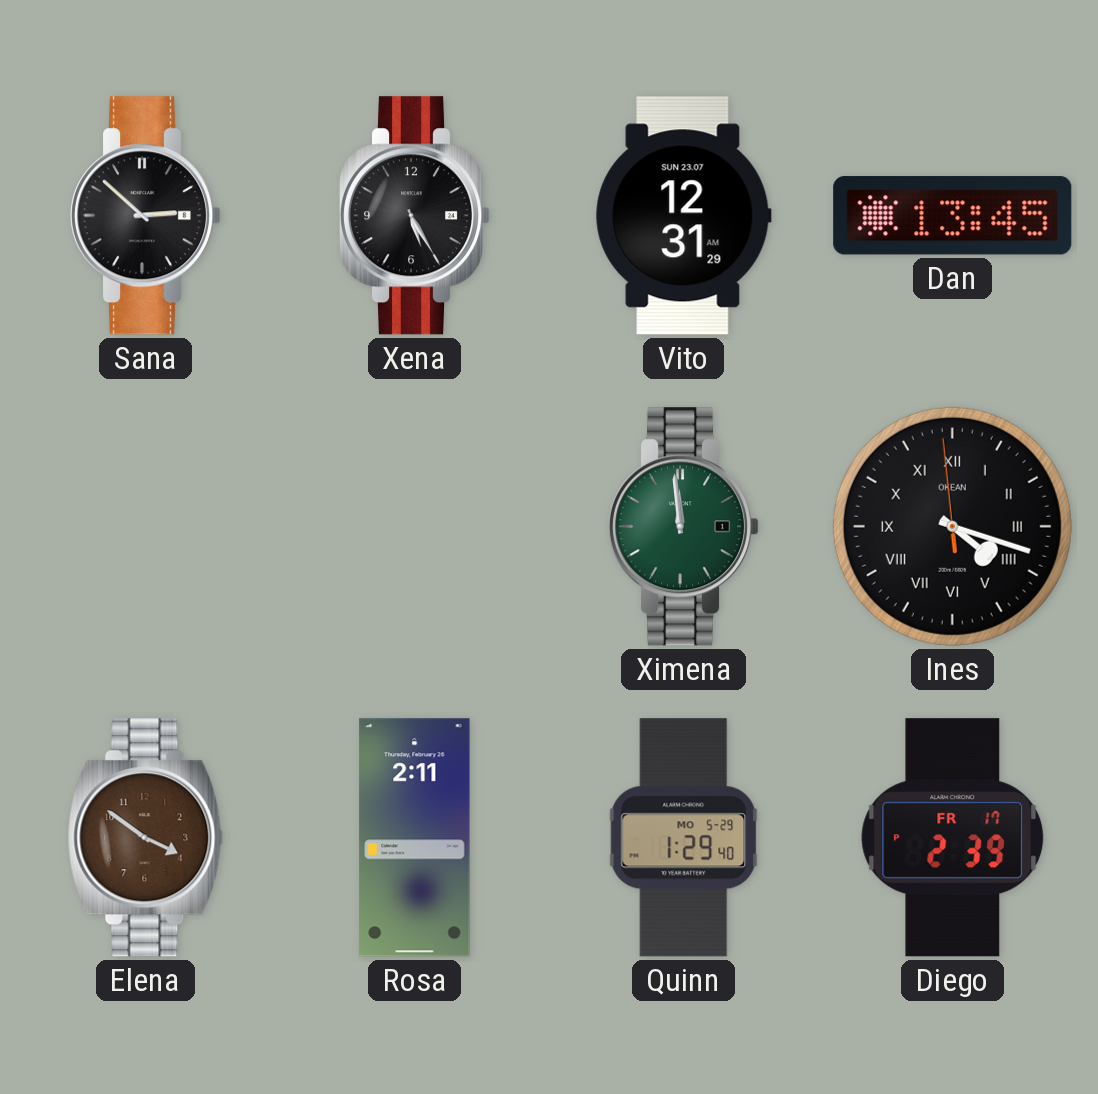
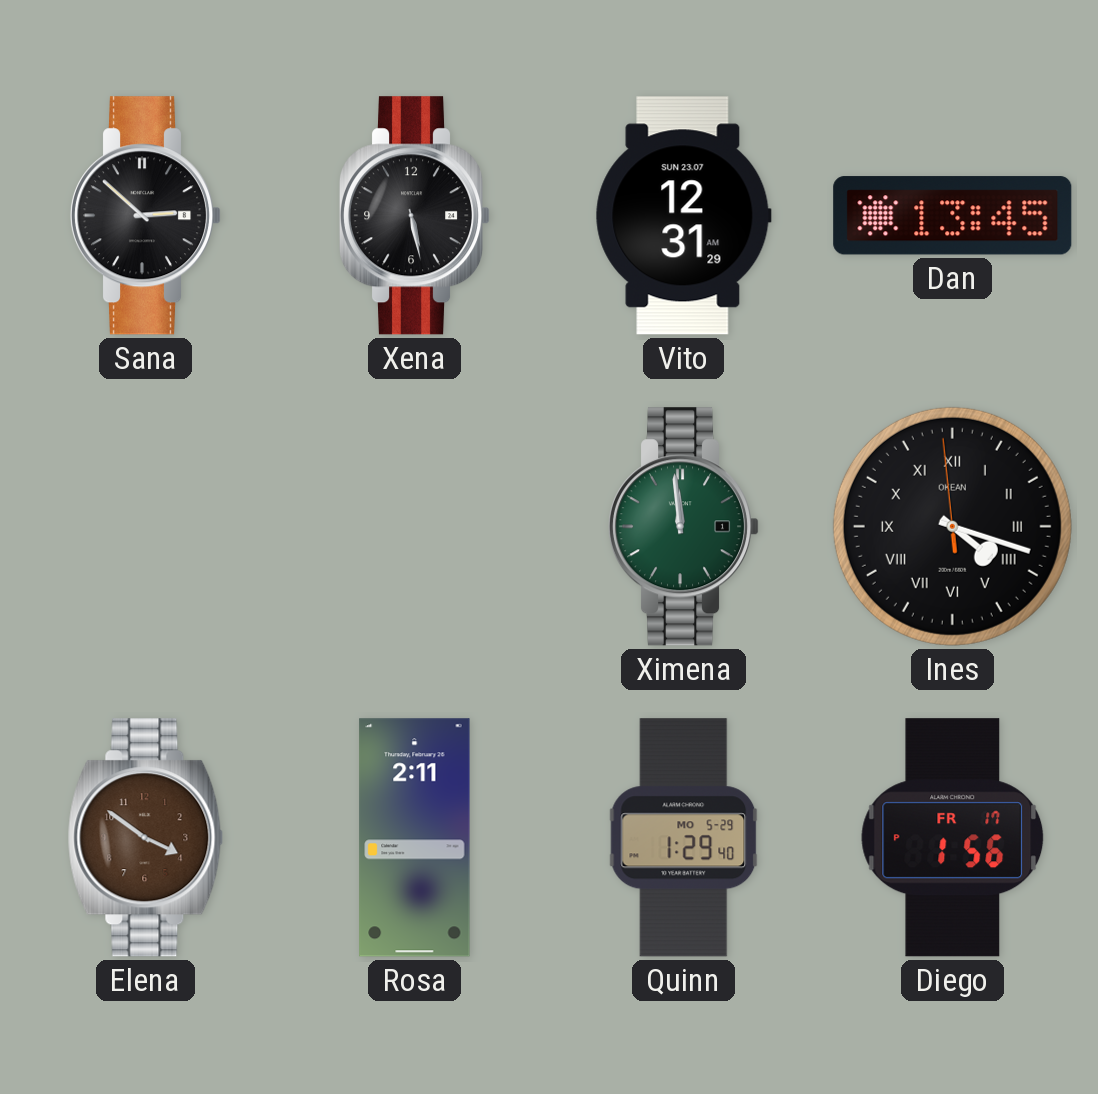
Xena: 5:25 -> 5:28
Diego: 2:39 -> 1:56
